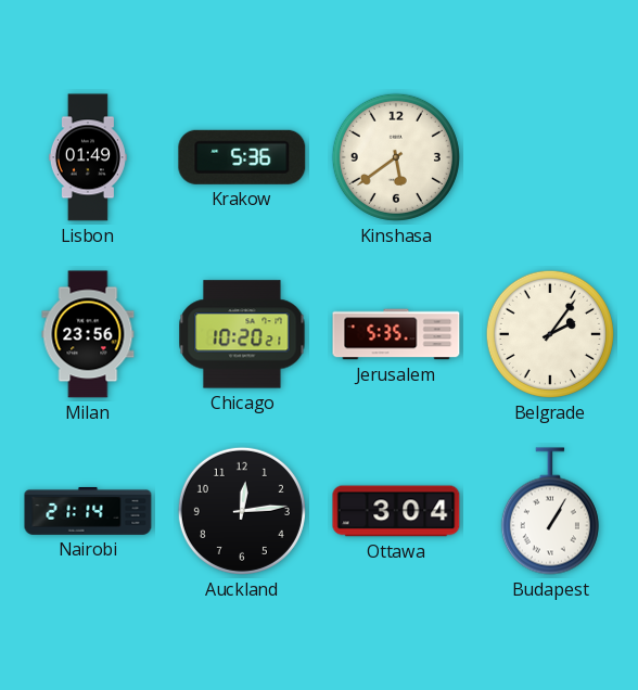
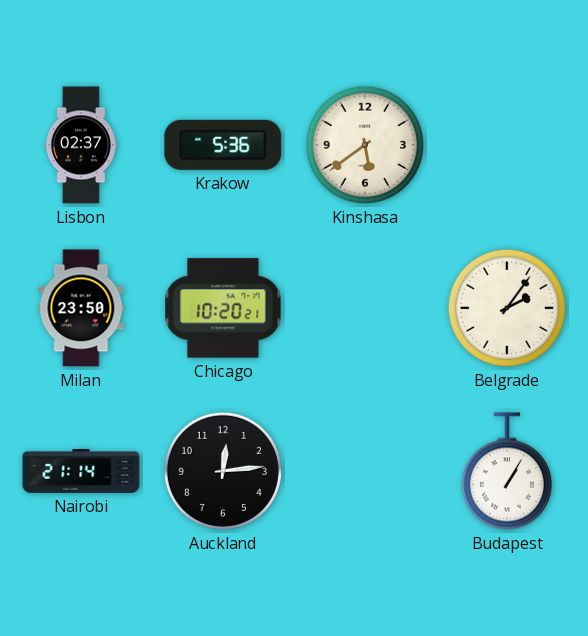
Lisbon: 01:49 -> 02:37
Milan: 23:56 -> 23:50
Jerusalem: 5:35 -> none
Ottawa: 3:04 -> none
